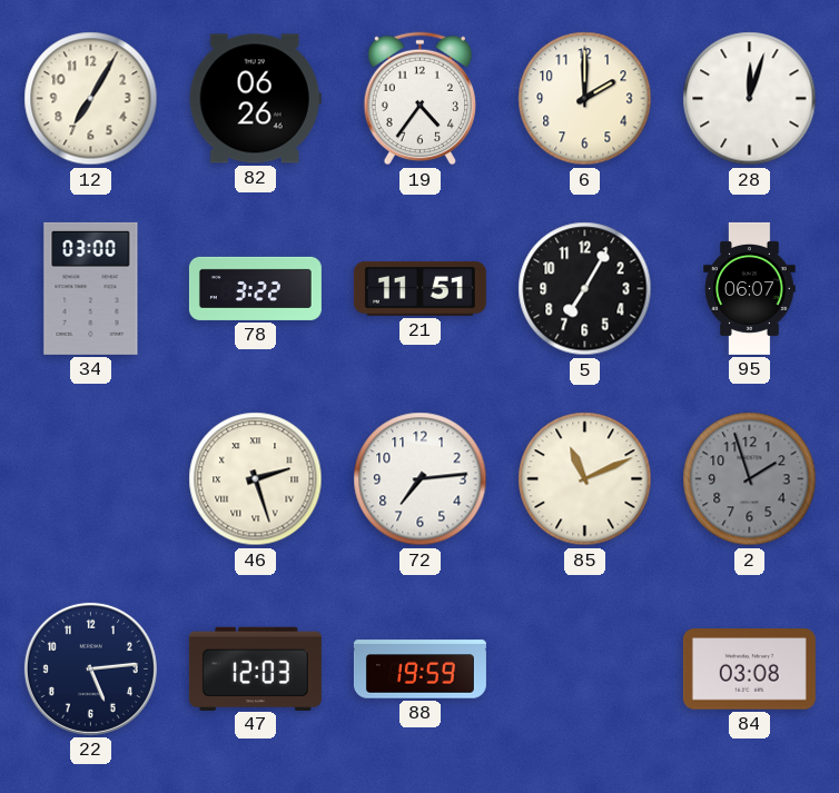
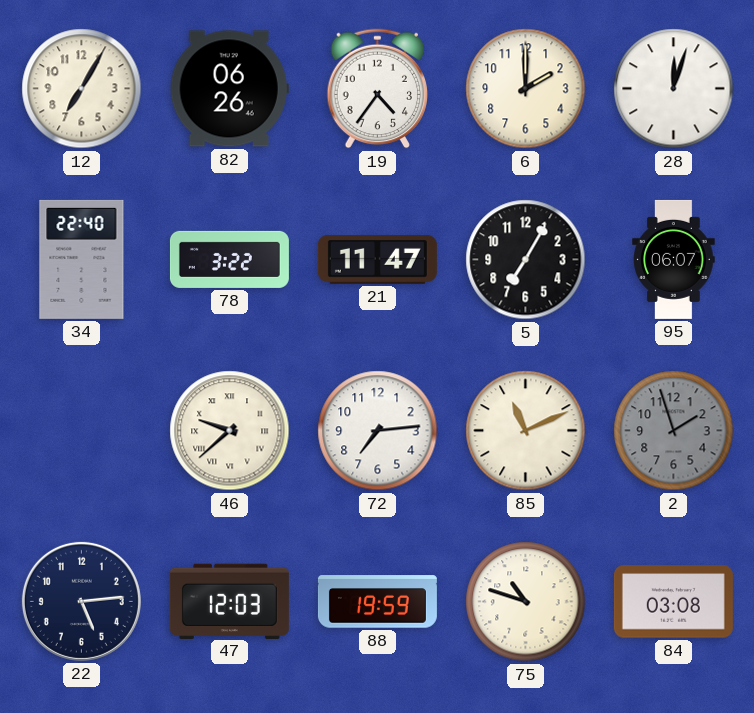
34: 03:00 -> 22:40
21: 11:51 -> 11:47
46: 2:27 -> 9:38
75: none -> 10:48
